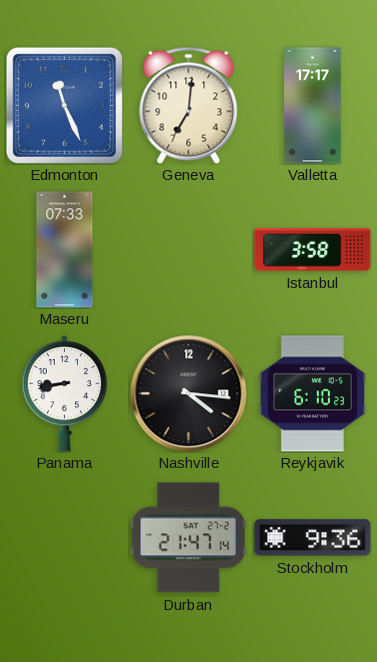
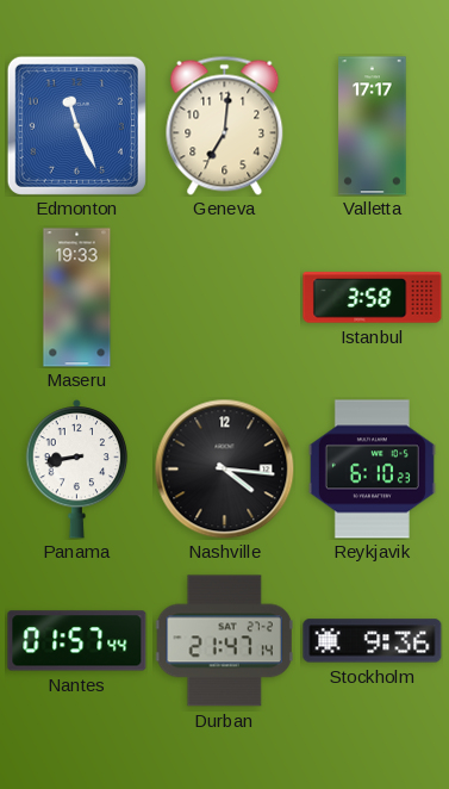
Maseru: 07:33 -> 19:33
Nantes: none -> 01:57
